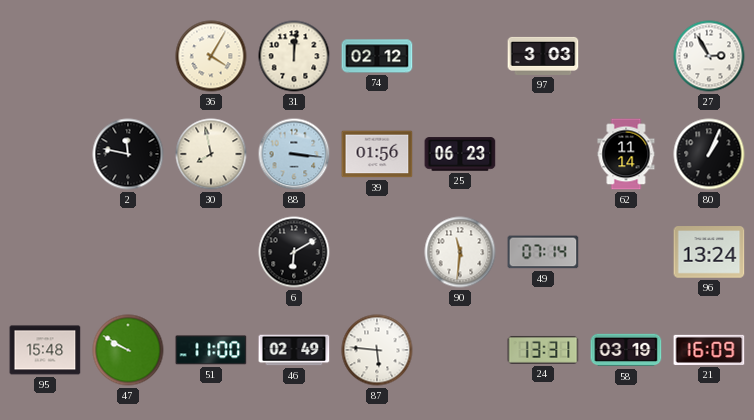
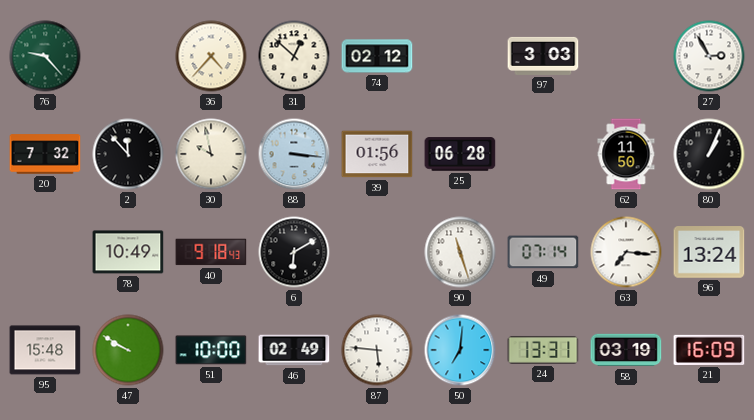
76: none -> 9:23
36: 4:05 -> 4:37
31: 12:01 -> 12:52
20: none -> 7:32
2: 11:47 -> 11:53
30: 7:58 -> 9:58
25: 06:23 -> 06:28
62: 11:14 -> 11:50
78: none -> 10:49
40: none -> 9:18
90: 11:31 -> 11:27
63: none -> 7:16
51: 11:00 -> 10:00
50: none -> 7:01
